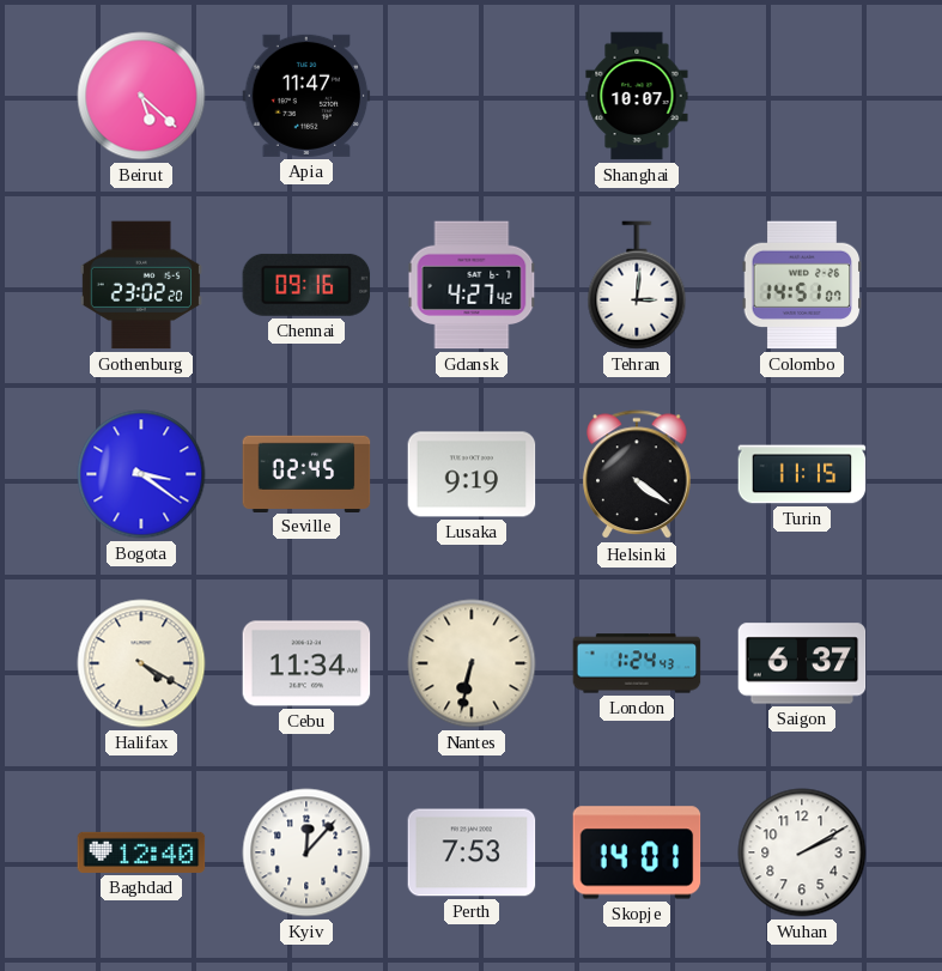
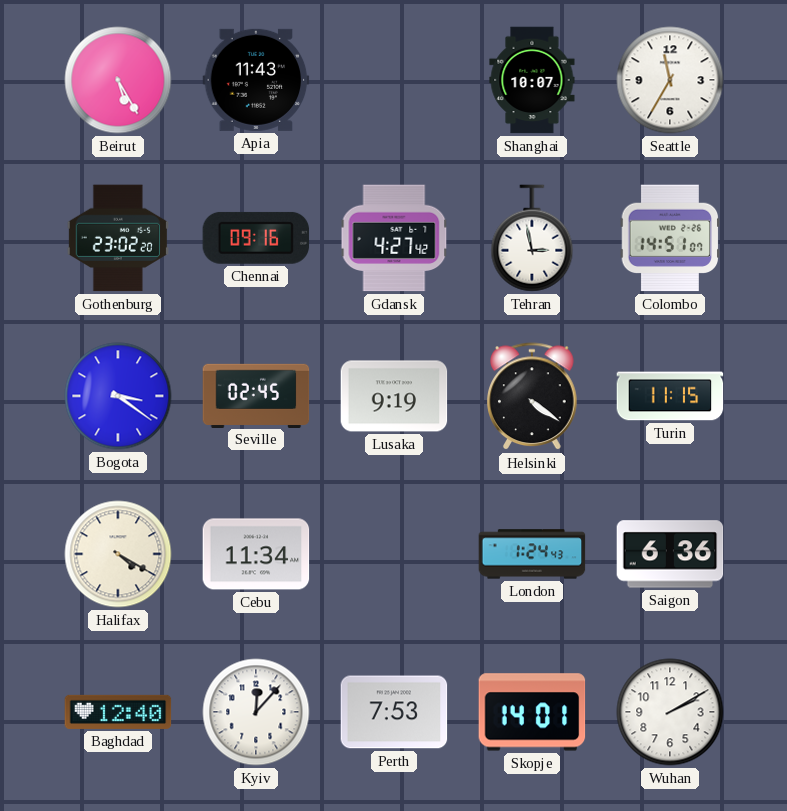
Beirut: 5:22 -> 5:25
Apia: 11:47 -> 11:43
Seattle: none -> 11:35
Tehran: 3:01 -> 2:58
Nantes: 6:32 -> none
Saigon: 6:37 -> 6:36
